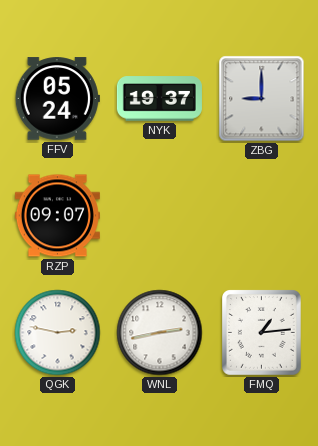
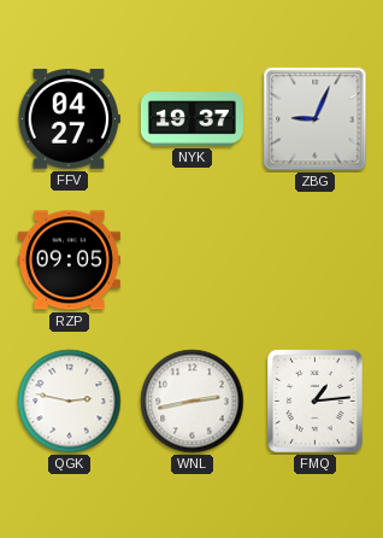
FFV: 05:24 -> 04:27
ZBG: 9:00 -> 9:04
RZP: 09:07 -> 09:05
